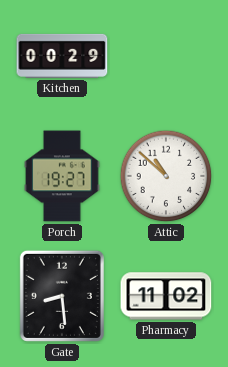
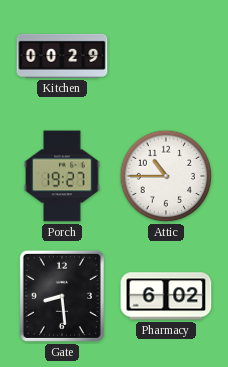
Attic: 10:52 -> 10:45
Pharmacy: 11:02 -> 6:02
